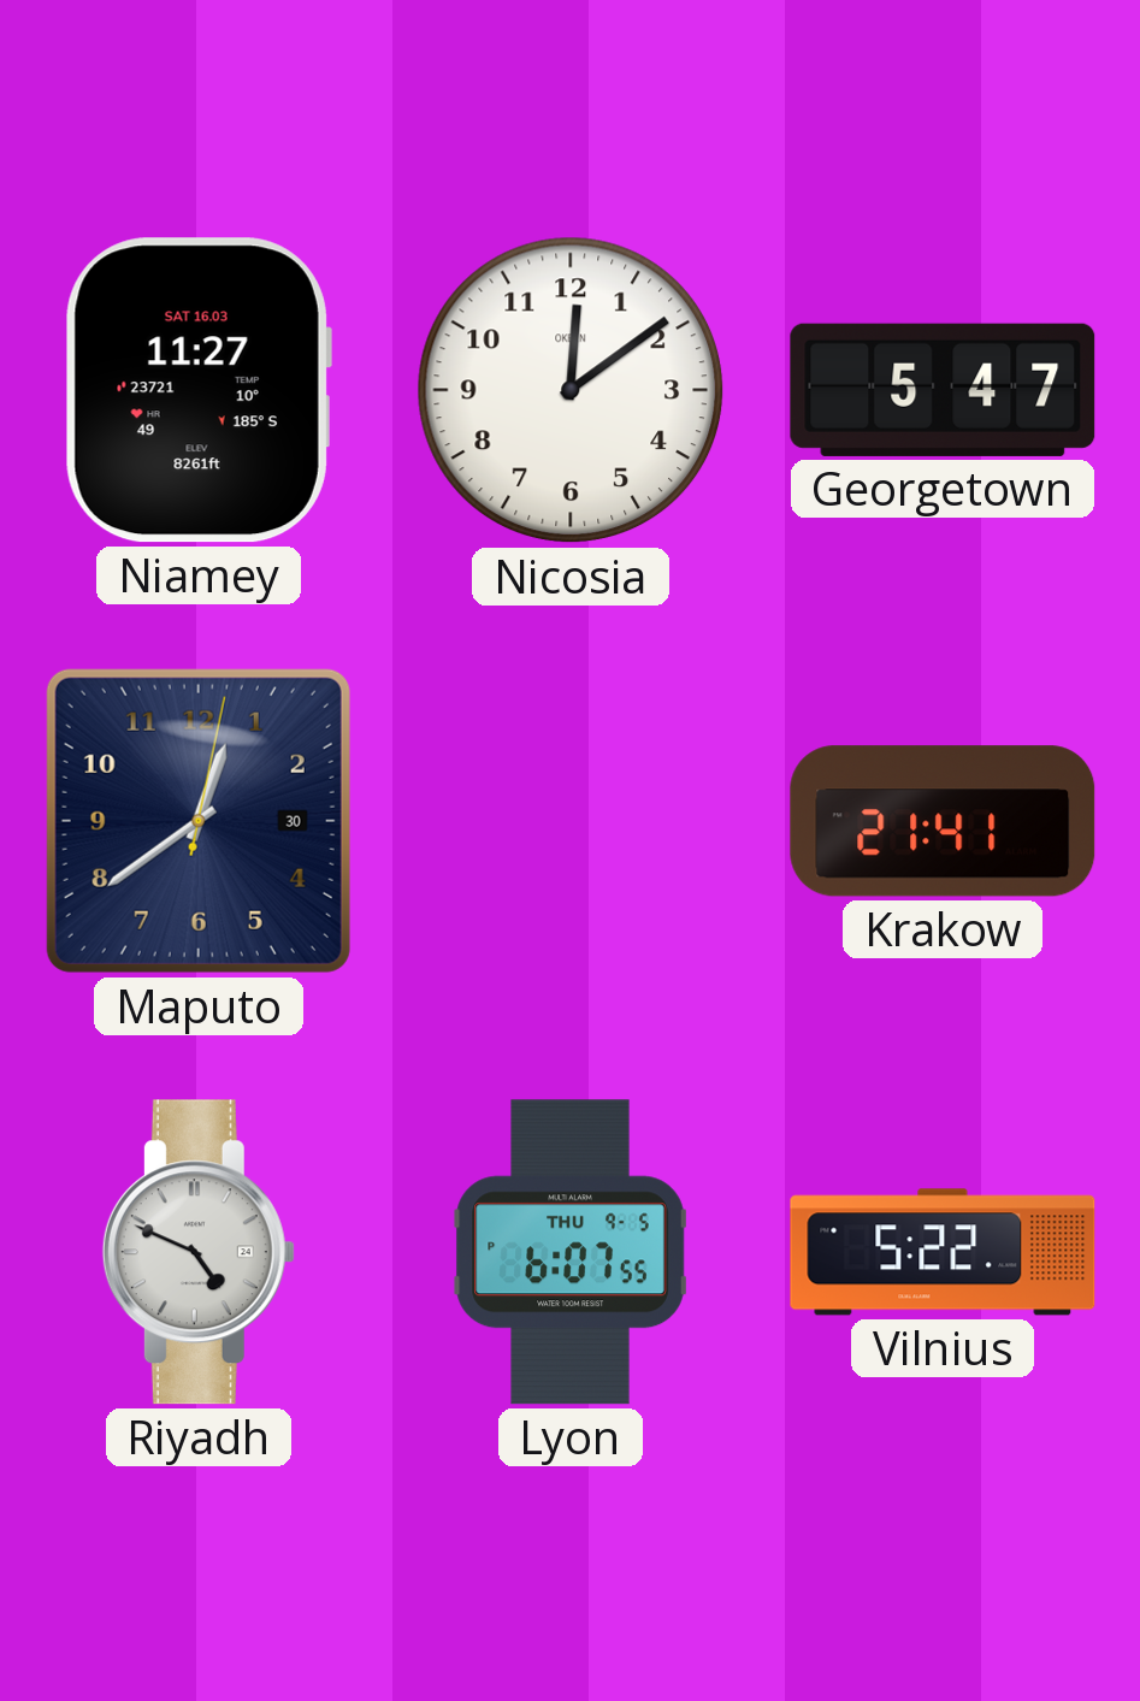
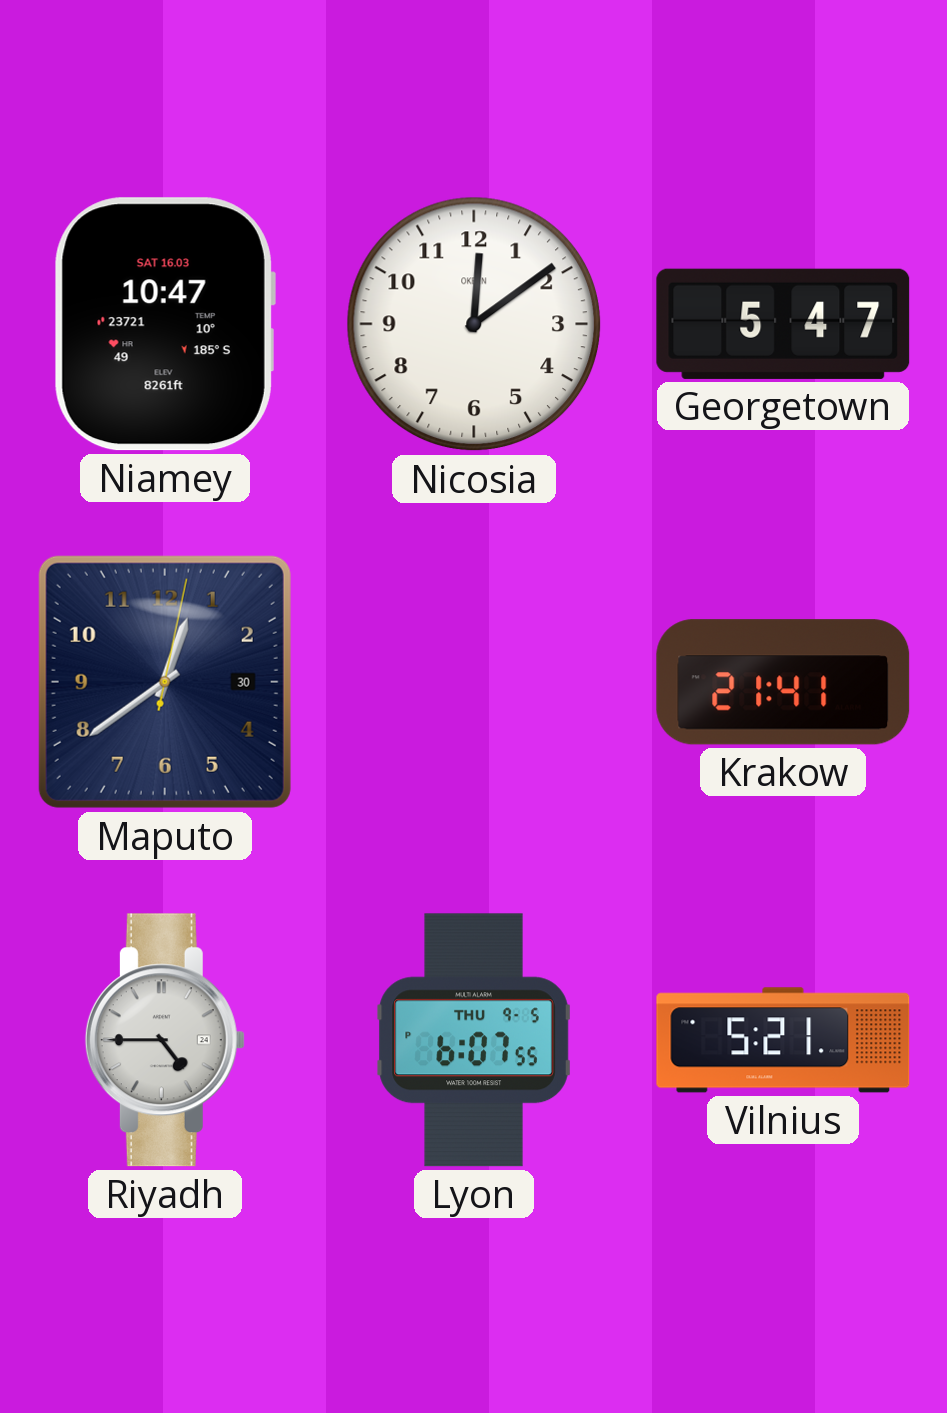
Niamey: 11:27 -> 10:47
Riyadh: 4:49 -> 4:45
Vilnius: 5:22 -> 5:21
